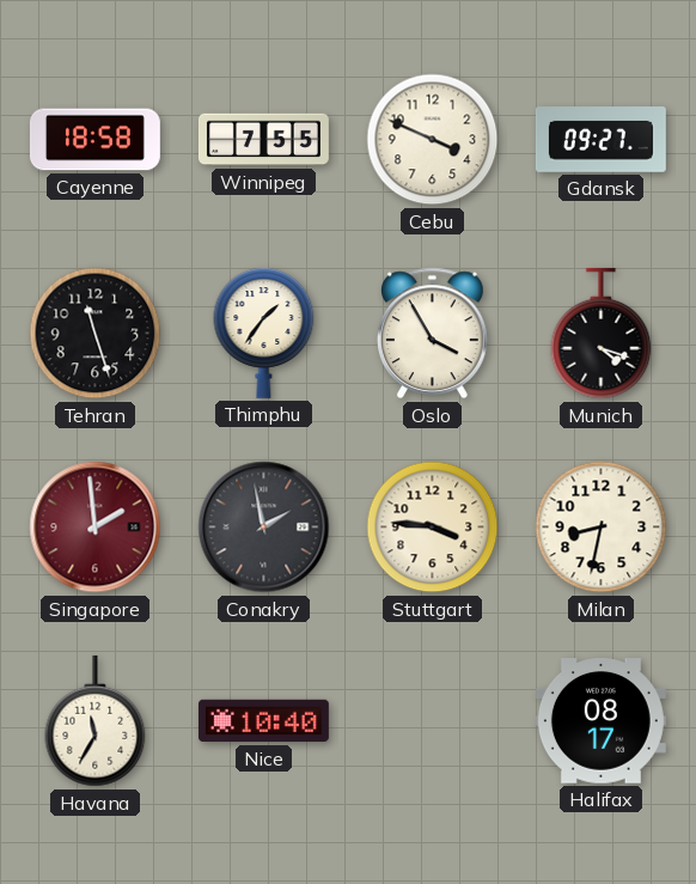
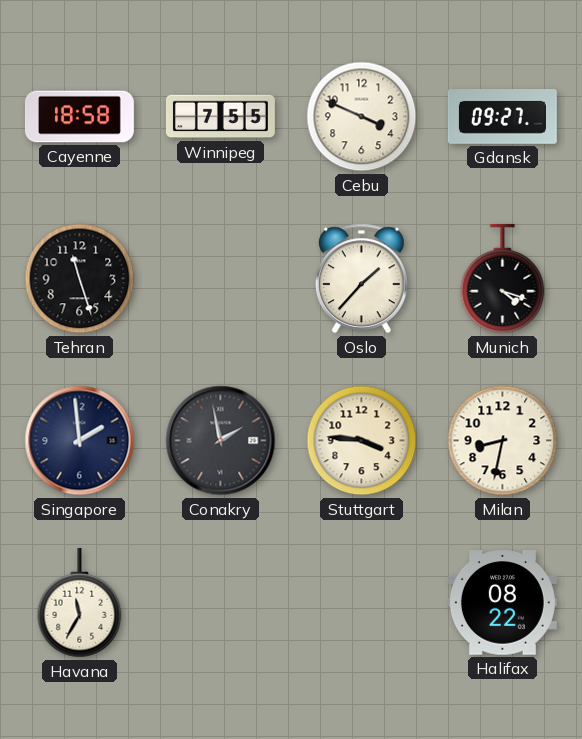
Thimphu: 1:36 -> none
Oslo: 3:55 -> 1:37
Singapore dial: burgundy -> navy
Nice: 10:40 -> none
Halifax: 08:17 -> 08:22
